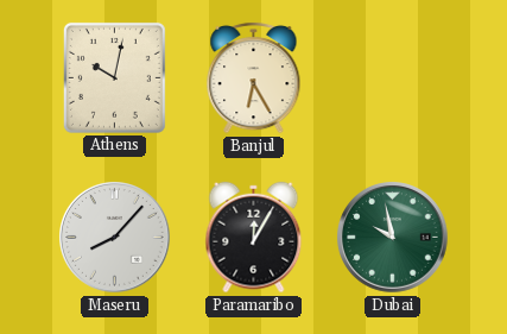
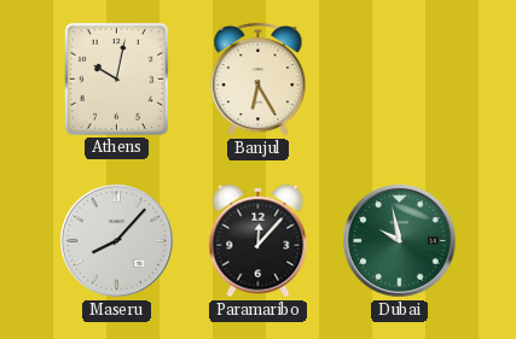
Paramaribo: 12:05 -> 12:07
